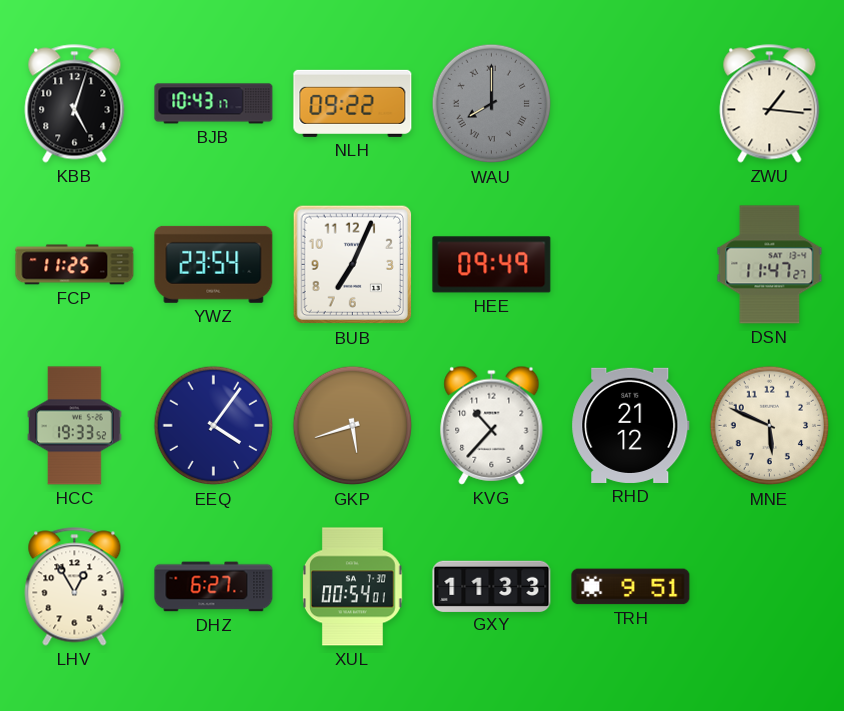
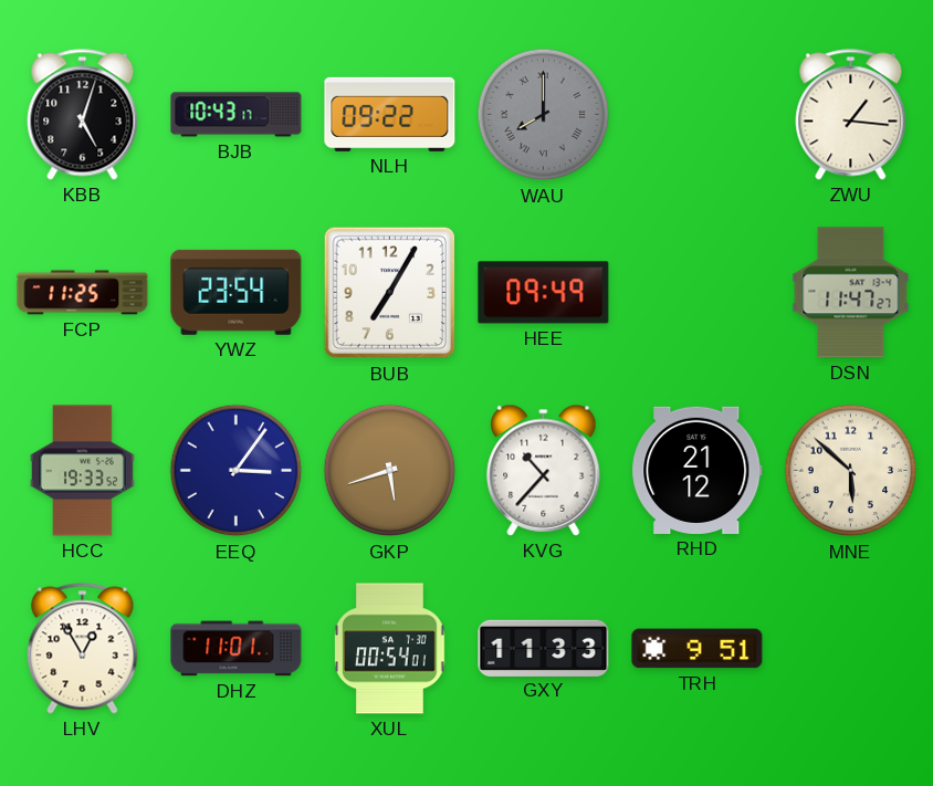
BUB: 7:04 -> 7:05
EEQ: 4:06 -> 3:06
MNE: 5:49 -> 5:52
DHZ: 6:27 -> 11:01
